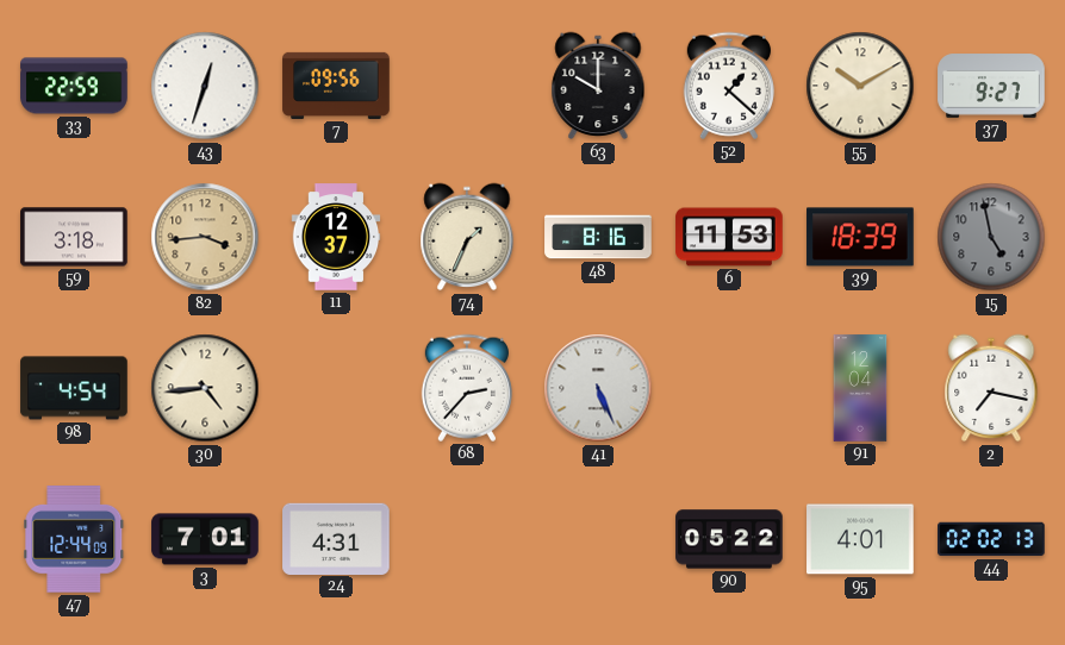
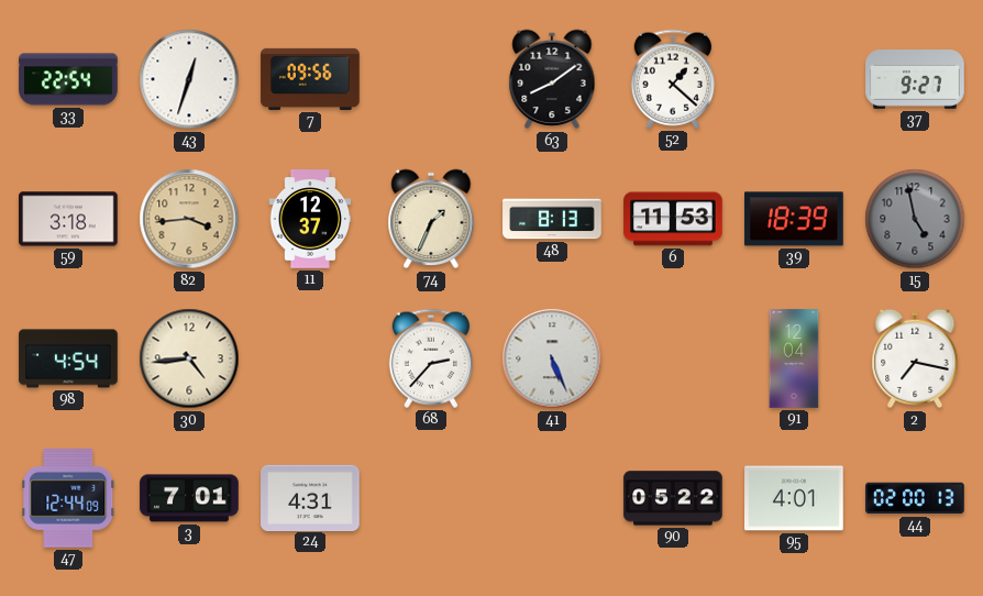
33: 22:59 -> 22:54
63: 10:00 -> 8:09
55: 10:10 -> none
48: 8:16 -> 8:13
44: 02:02 -> 02:00
